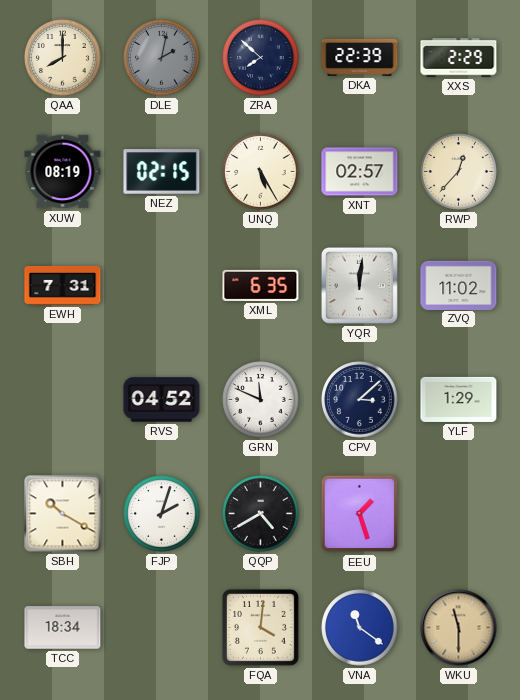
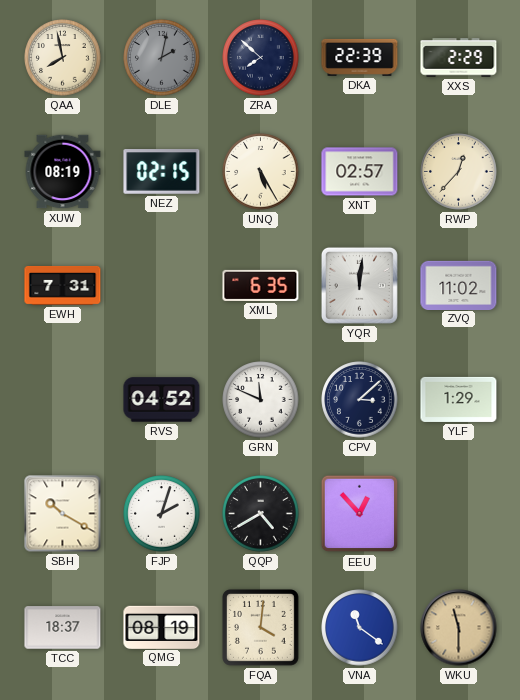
QAA: 8:00 -> 7:58
EEU: 1:27 -> 12:53
TCC: 18:34 -> 18:37
QMG: none -> 08:19
